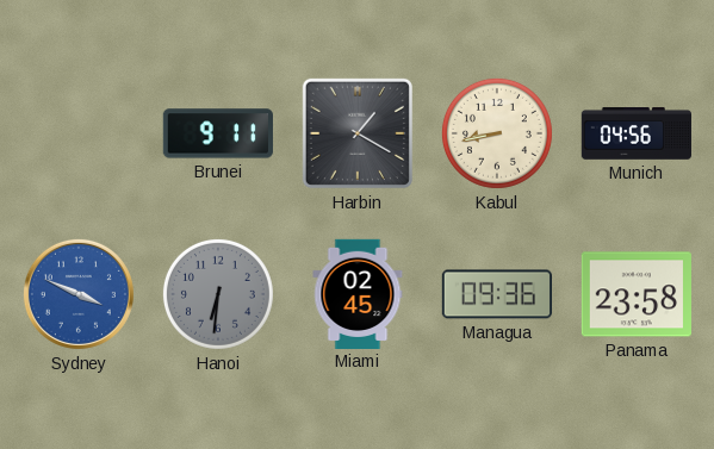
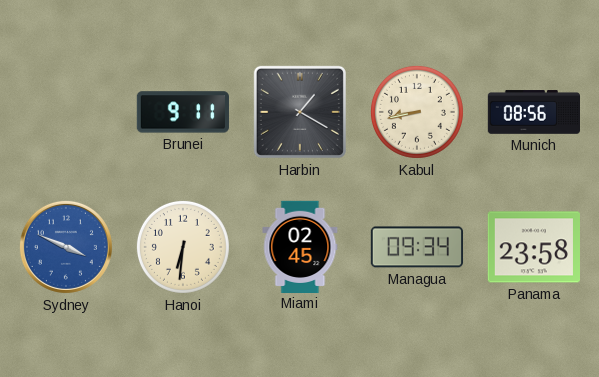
Munich: 04:56 -> 08:56
Hanoi dial: grey -> cream
Managua: 09:36 -> 09:34
